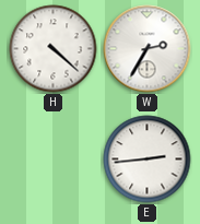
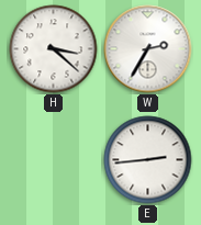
H: 4:22 -> 3:22
